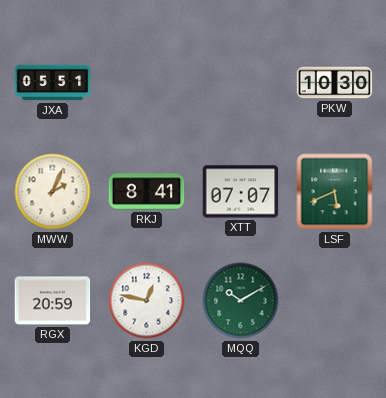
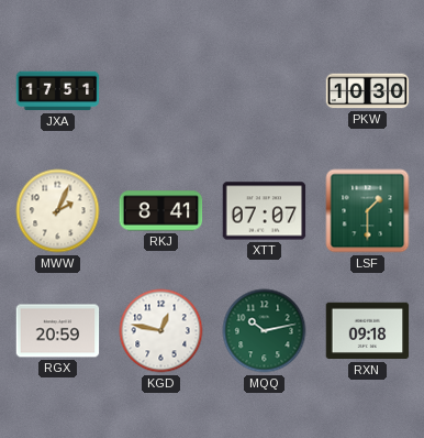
JXA: 05:51 -> 17:51
LSF: 5:41 -> 1:30
MQQ: 10:10 -> 10:13
RXN: none -> 09:18
